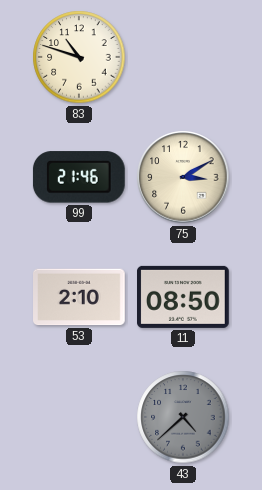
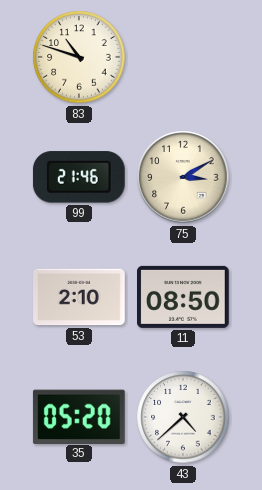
35: none -> 05:20
43 dial: grey -> white
